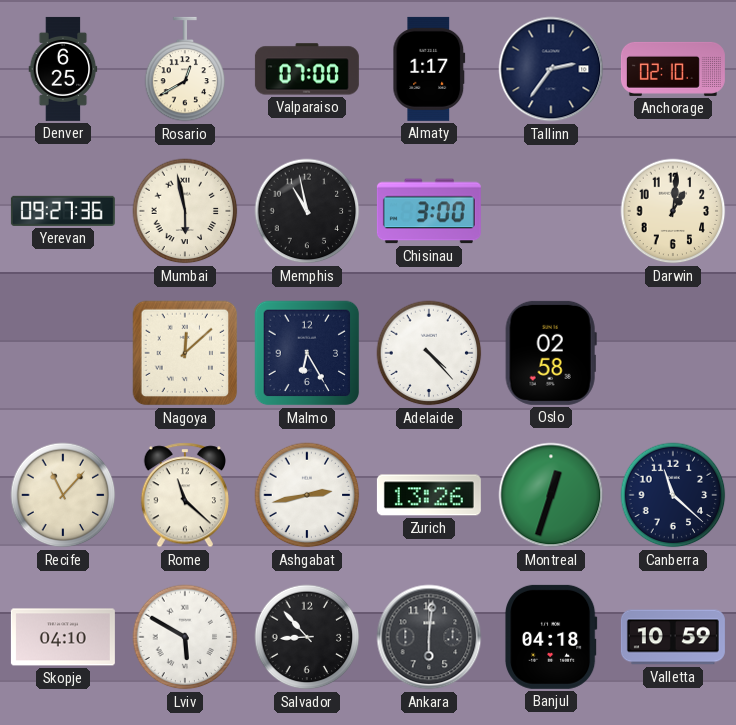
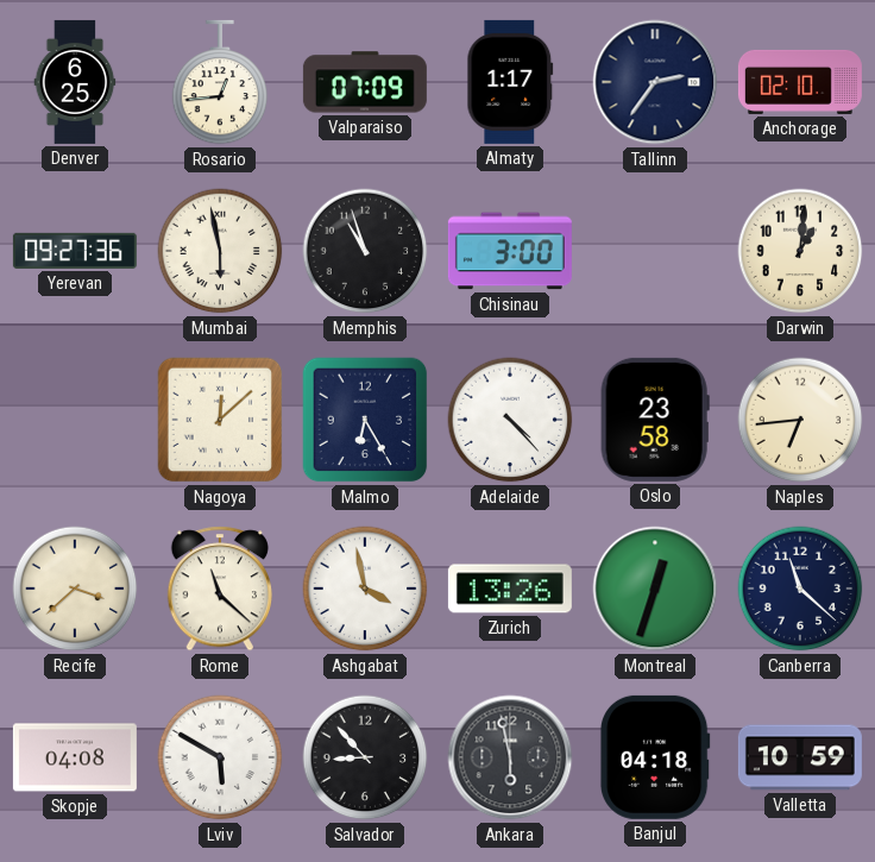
Rosario: 12:40 -> 12:44
Valparaiso: 07:00 -> 07:09
Memphis: 10:58 -> 10:57
Oslo: 02:58 -> 23:58
Naples: none -> 6:44
Recife: 11:07 -> 3:38
Ashgabat: 2:43 -> 3:58
Skopje: 04:10 -> 04:08
Ankara: 6:01 -> 5:58
